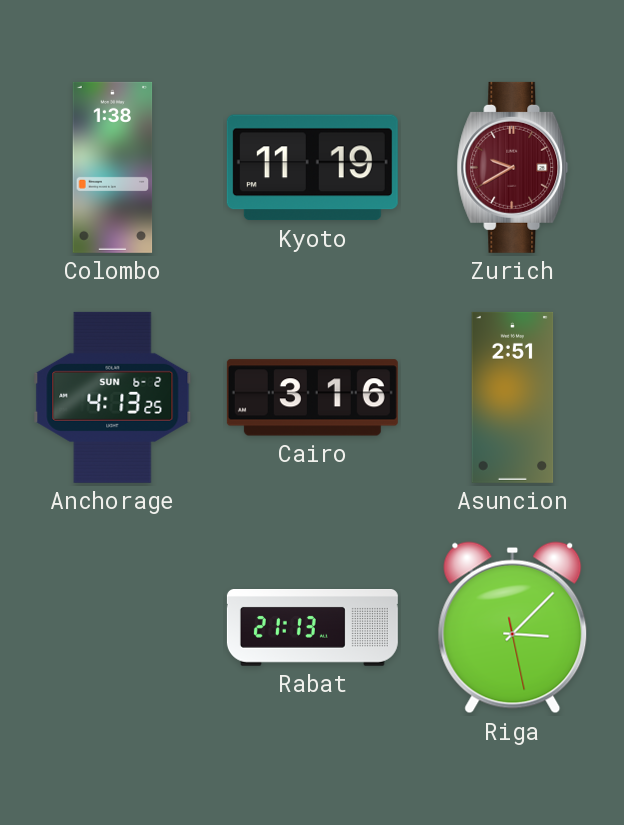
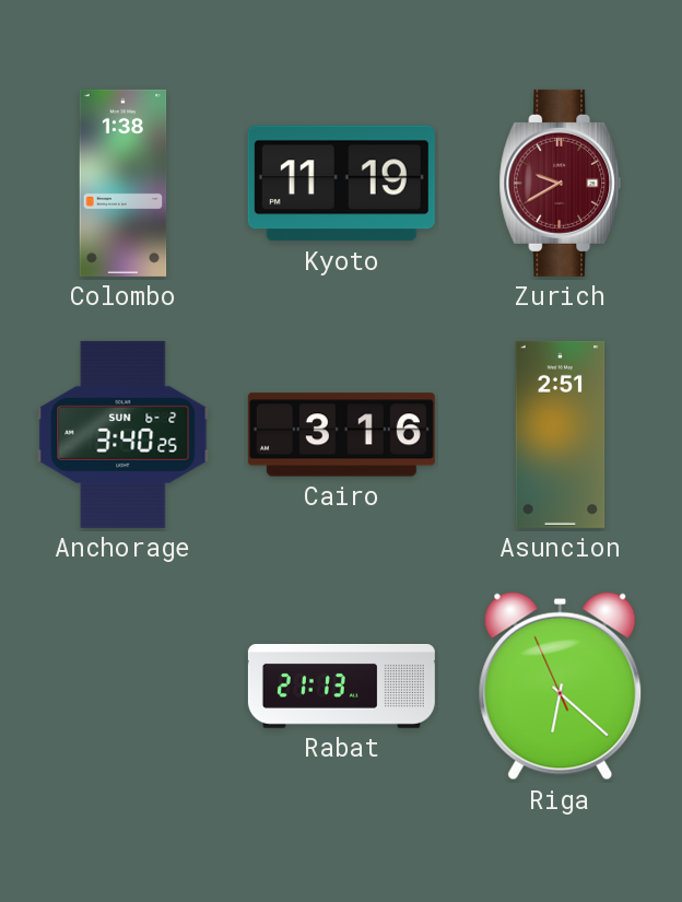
Anchorage: 4:13 -> 3:40
Riga: 3:07 -> 6:21
